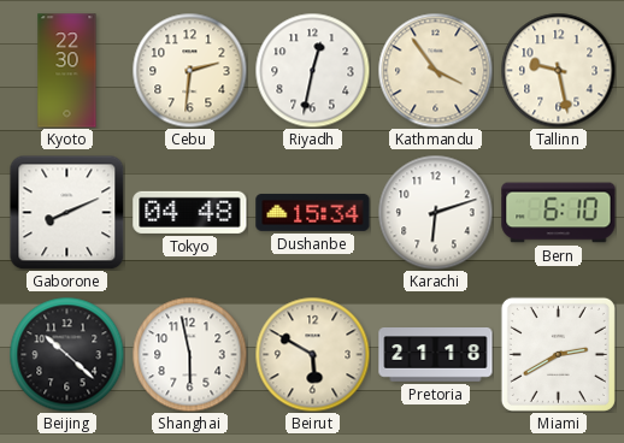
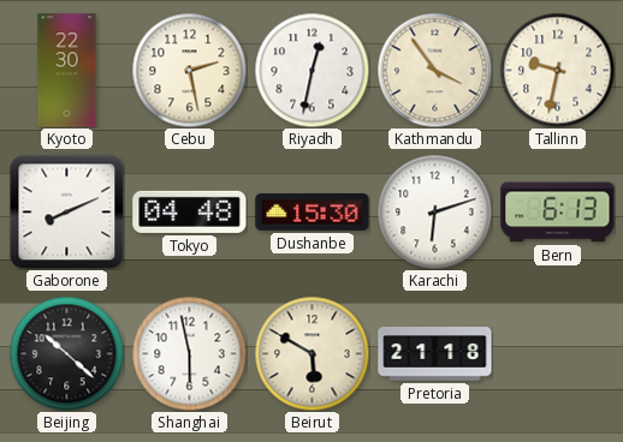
Cebu: 2:31 -> 2:28
Tallinn: 9:28 -> 9:32
Dushanbe: 15:34 -> 15:30
Bern: 6:10 -> 6:13
Miami: 2:40 -> none
